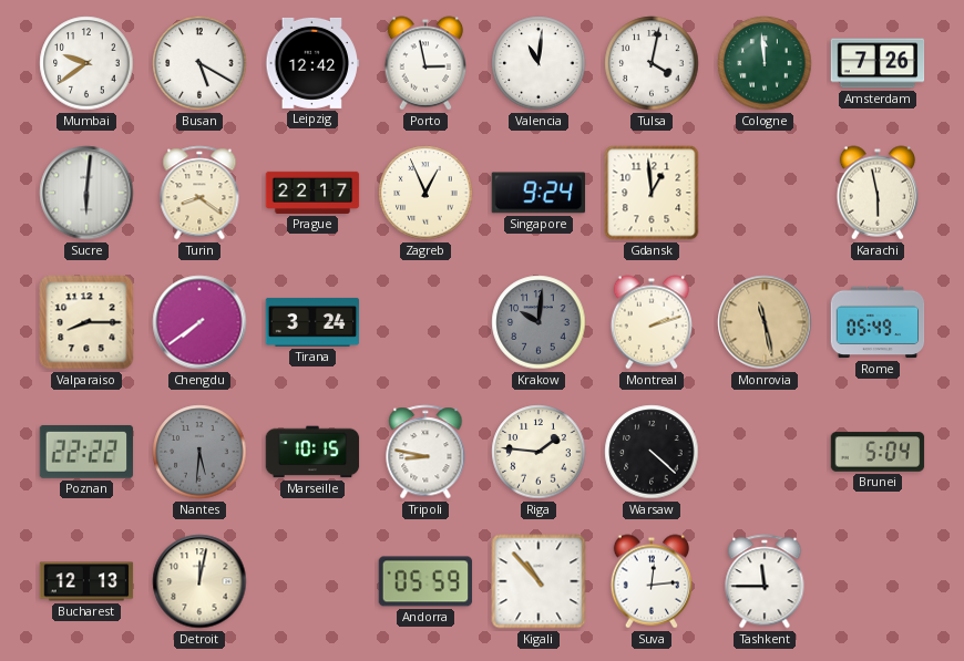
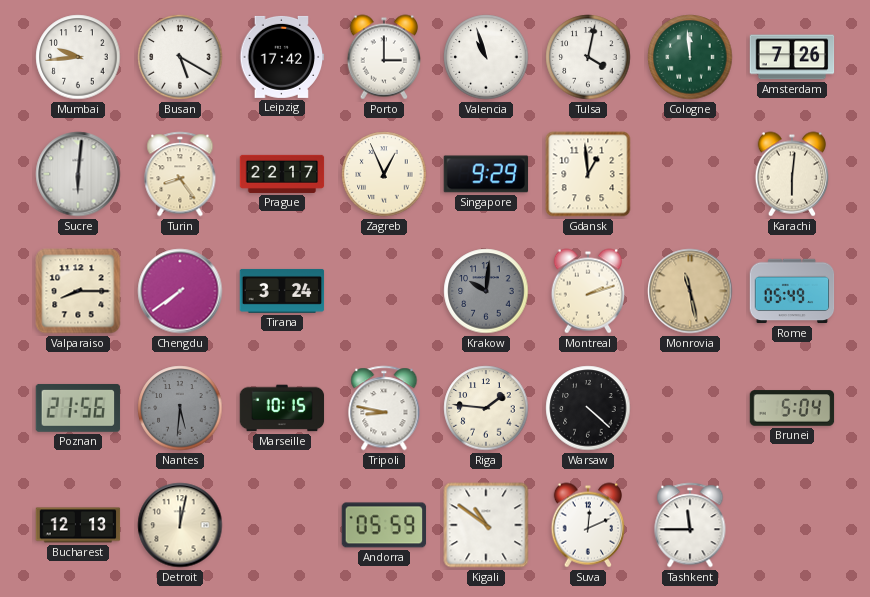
Mumbai: 9:39 -> 9:44
Leipzig: 12:42 -> 17:42
Porto: 2:58 -> 3:00
Valencia: 11:01 -> 10:57
Turin: 8:21 -> 8:24
Singapore: 9:24 -> 9:29
Karachi: 5:58 -> 6:01
Poznan: 22:22 -> 21:56
Kigali: 10:53 -> 10:51
Suva: 12:14 -> 12:11
